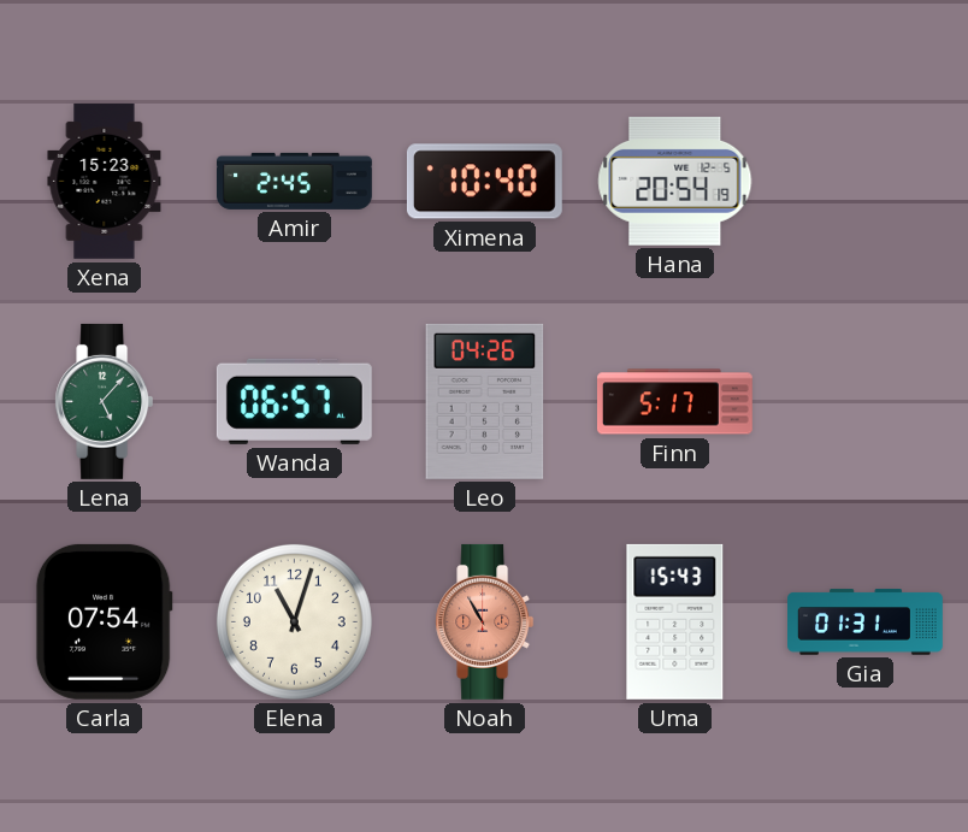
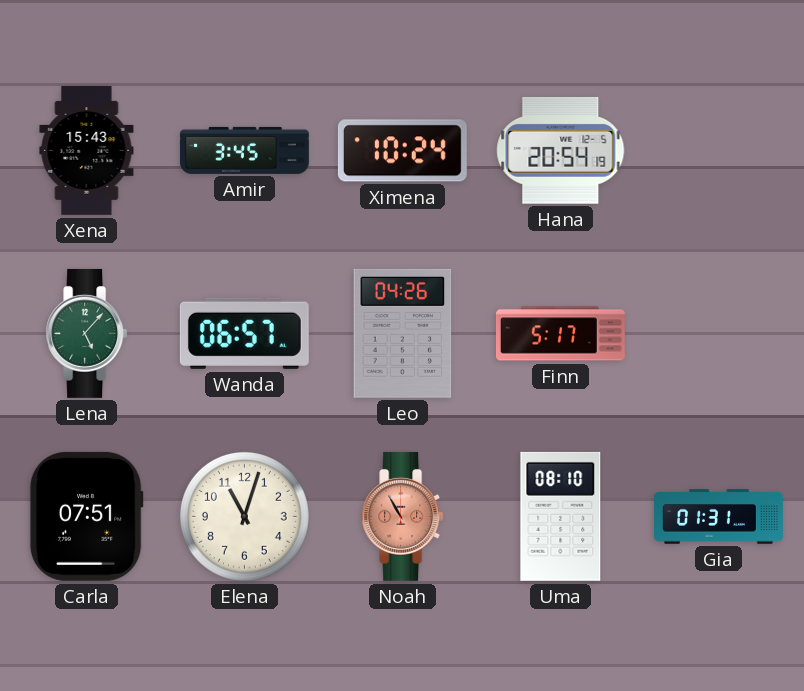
Xena: 15:23 -> 15:43
Amir: 2:45 -> 3:45
Ximena: 10:40 -> 10:24
Carla: 07:54 -> 07:51
Uma: 15:43 -> 08:10
